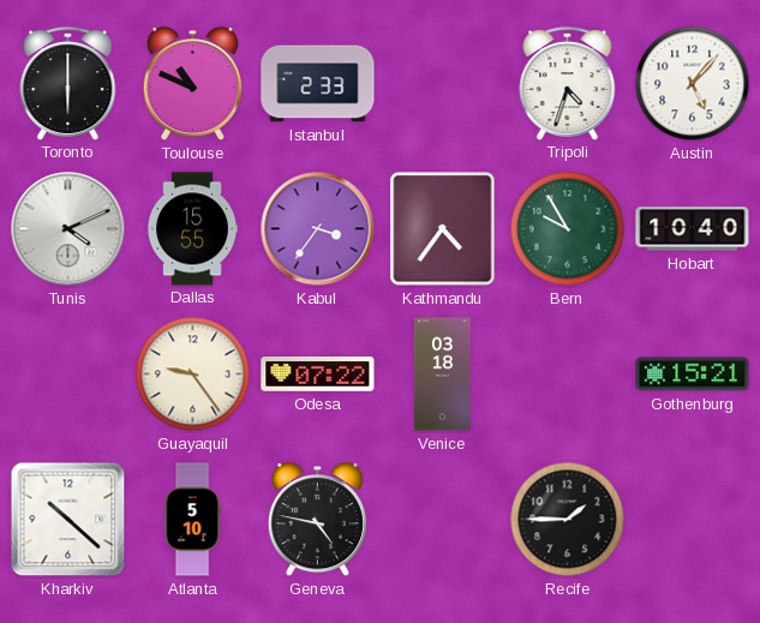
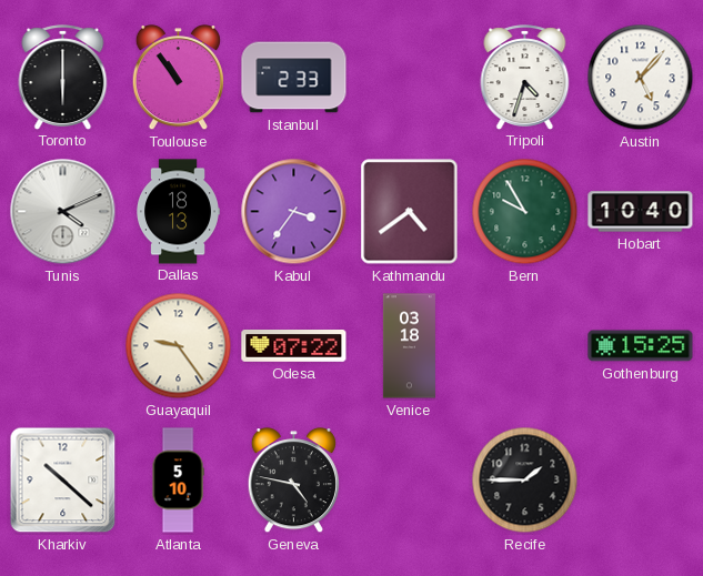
Toulouse: 10:49 -> 10:54
Dallas: 15:55 -> 18:13
Kathmandu: 4:36 -> 4:39
Gothenburg: 15:21 -> 15:25
